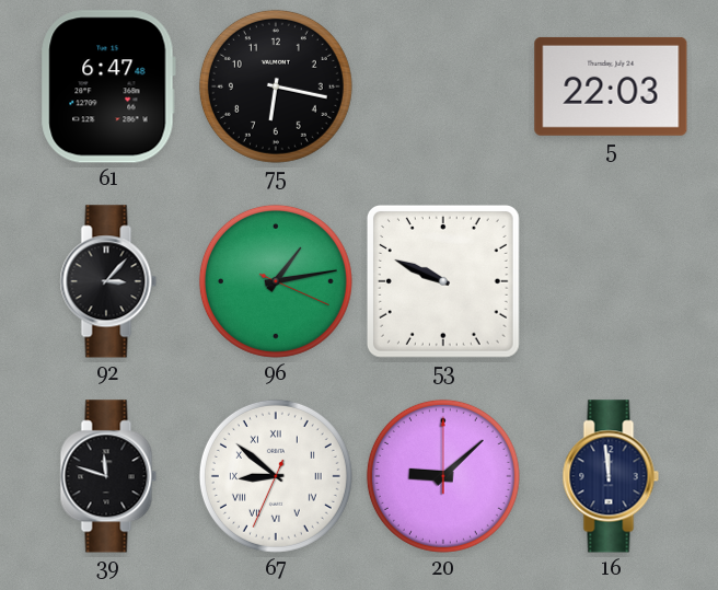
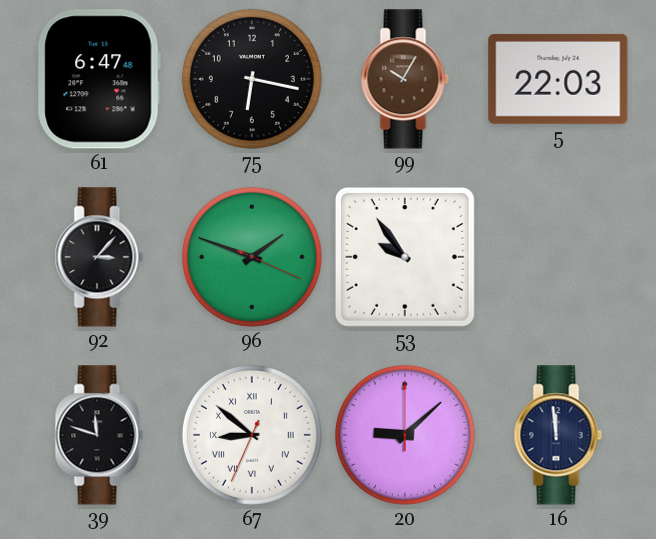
99: none -> 10:05
96: 1:13 -> 1:48
53: 9:49 -> 9:54
